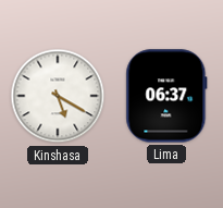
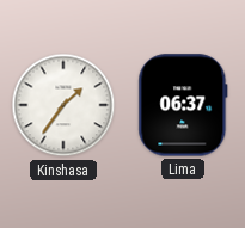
Kinshasa: 5:20 -> 1:36
